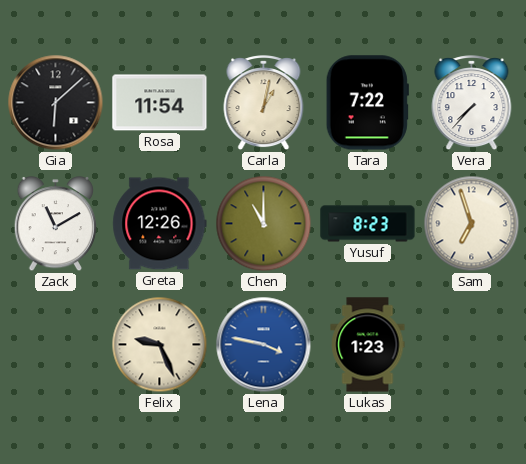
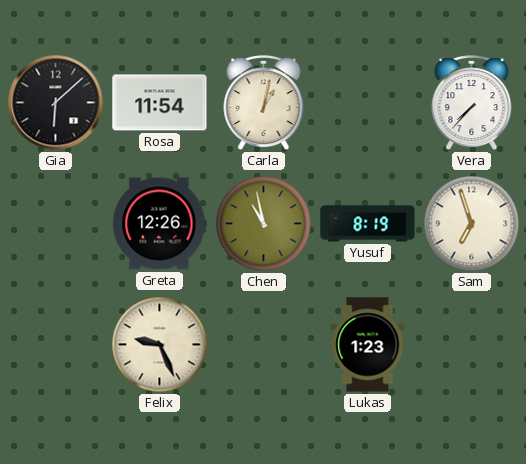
Tara: 7:22 -> none
Zack: 11:10 -> none
Chen: 11:00 -> 10:58
Yusuf: 8:23 -> 8:19
Lena: 3:47 -> none
